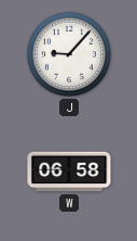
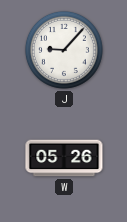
W: 06:58 -> 05:26
